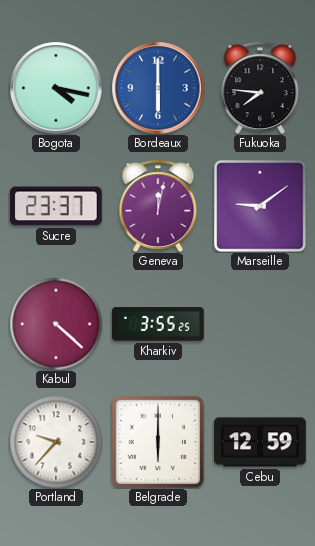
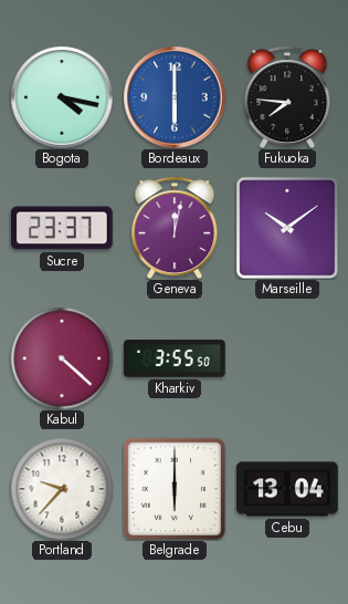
Marseille: 9:09 -> 10:09
Kharkiv: 3:55:25 -> 3:55:50
Cebu: 12:59 -> 13:04
